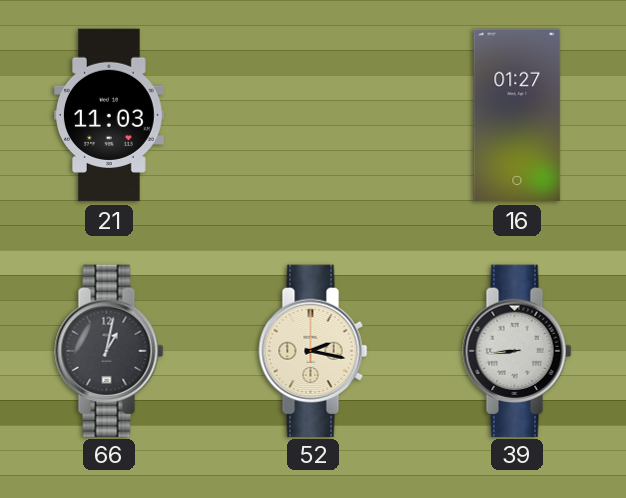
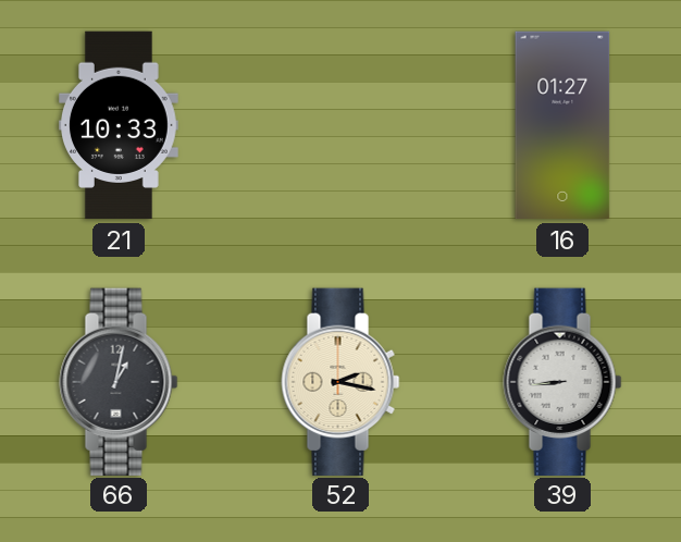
21: 11:03 -> 10:33
